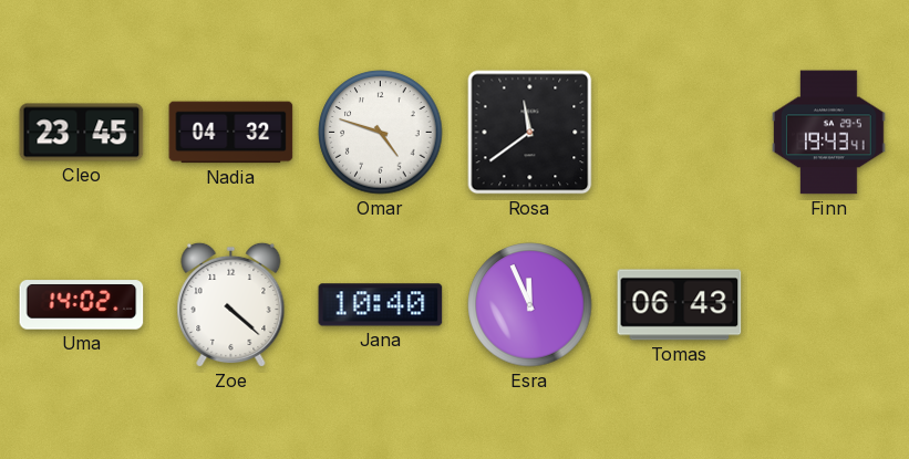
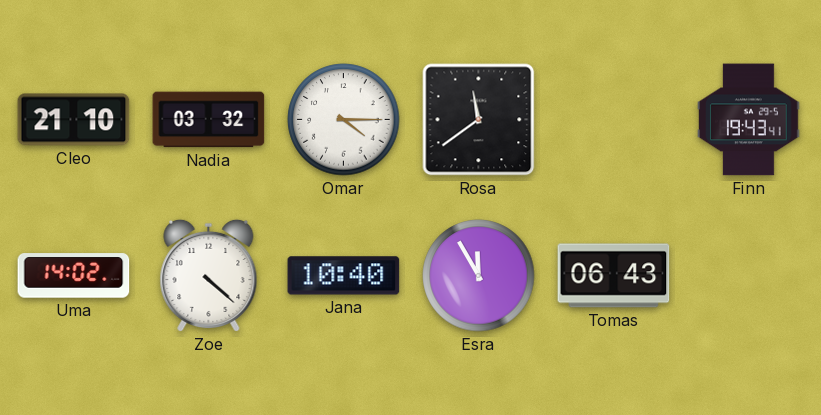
Cleo: 23:45 -> 21:10
Nadia: 04:32 -> 03:32
Omar: 4:48 -> 4:15
Esra: 11:56 -> 11:55
